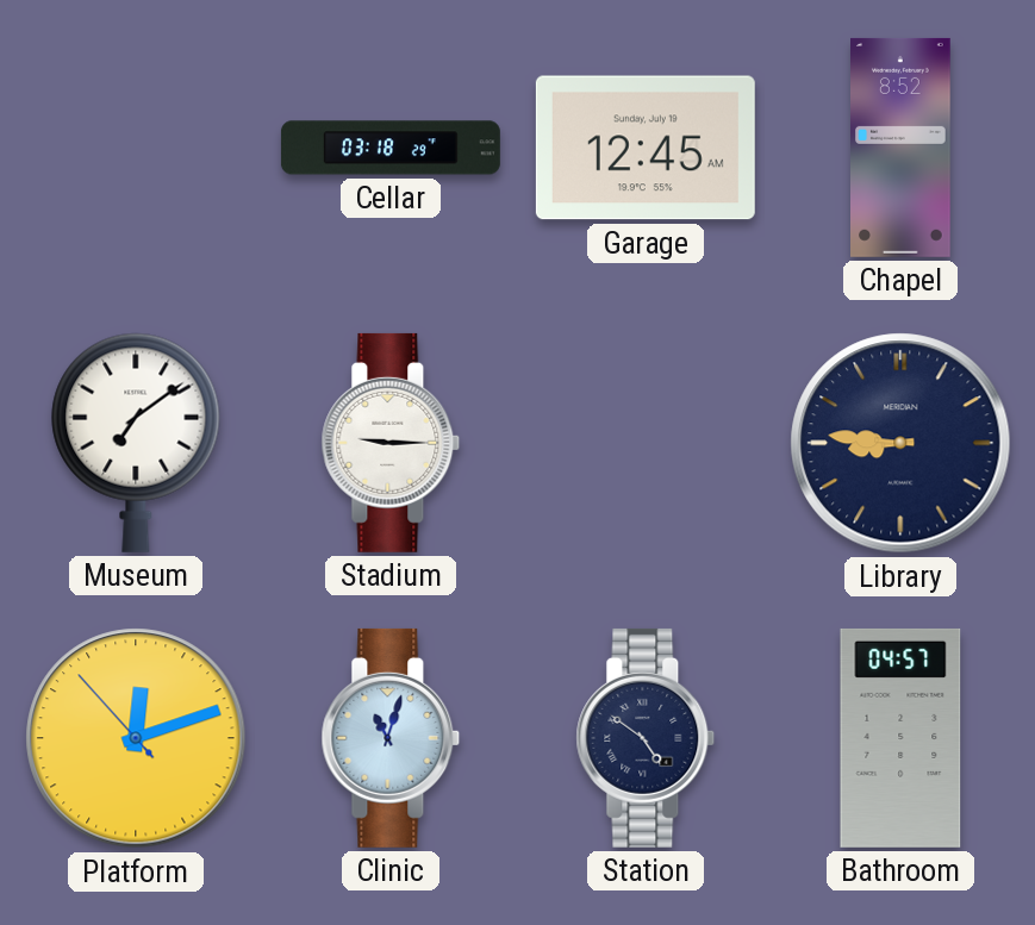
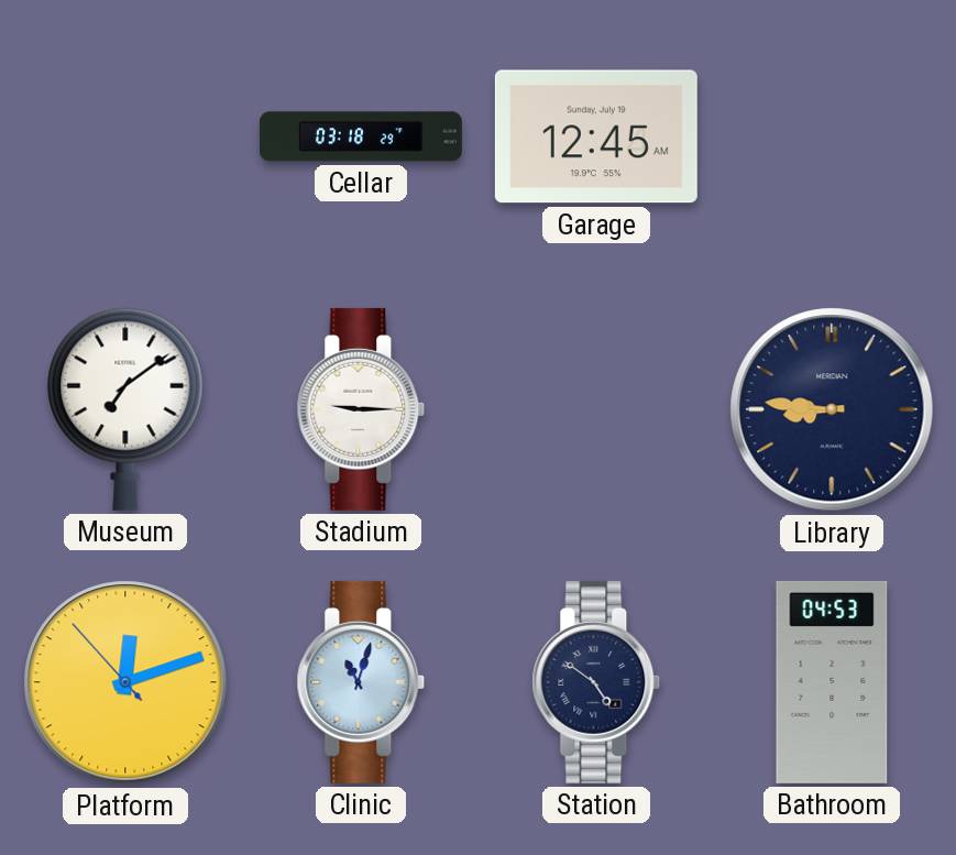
Chapel: 8:52 -> none
Bathroom: 04:57 -> 04:53
